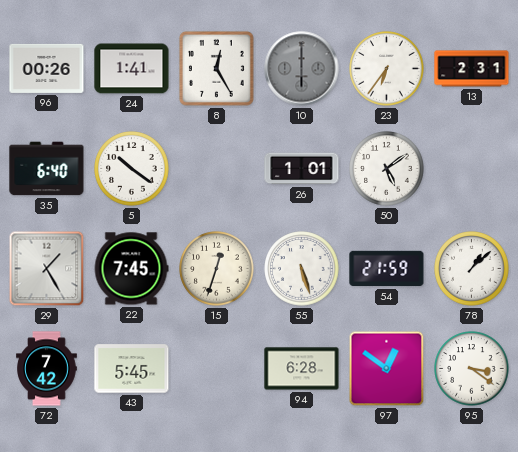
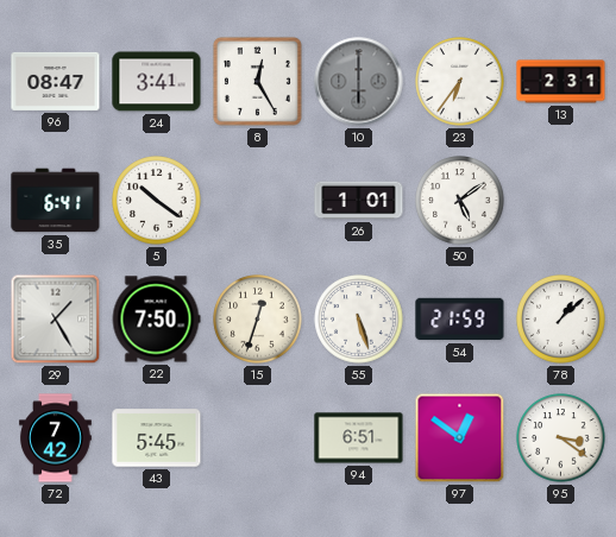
96: 00:26 -> 08:47
24: 1:41 -> 3:41
35: 6:40 -> 6:41
22: 7:45 -> 7:50
94: 6:28 -> 6:51
